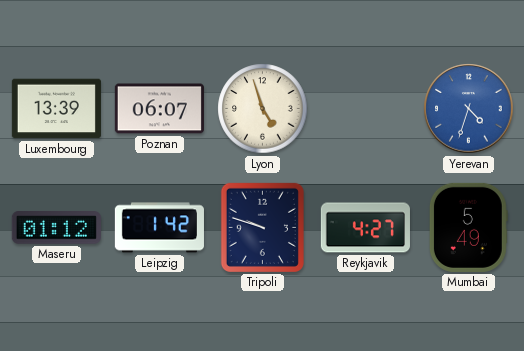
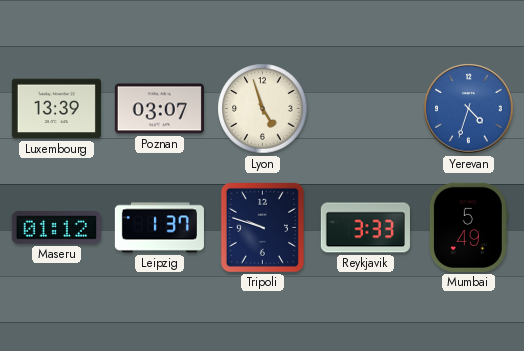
Poznan: 06:07 -> 03:07
Leipzig: 1:42 -> 1:37
Reykjavik: 4:27 -> 3:33
